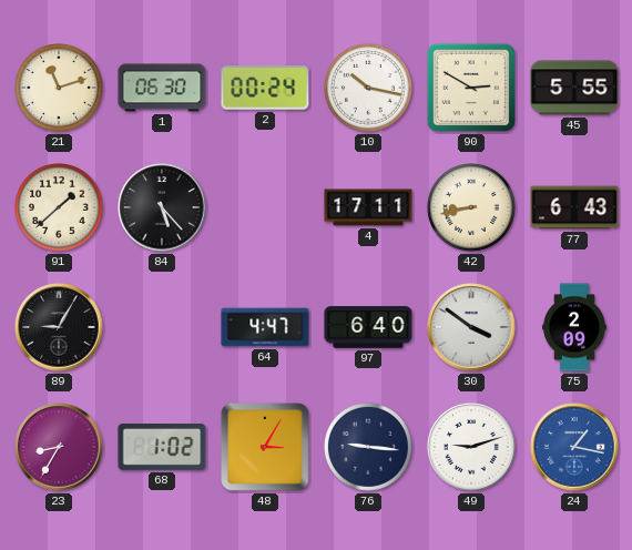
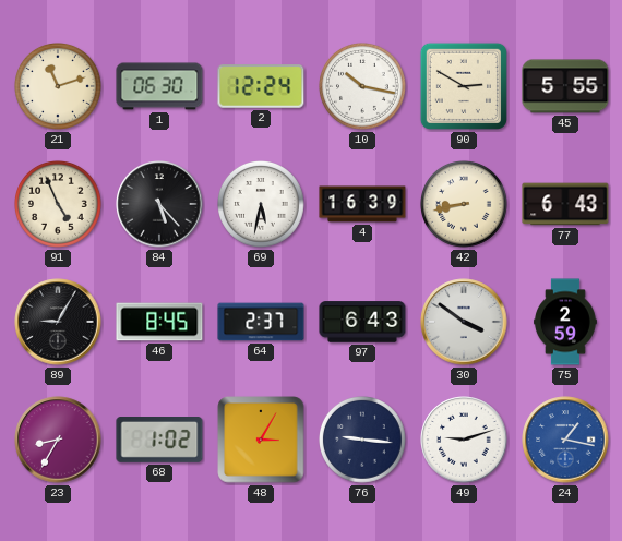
2: 00:24 -> 12:24
91: 1:38 -> 4:56
69: none -> 5:32
4: 17:11 -> 16:39
46: none -> 8:45
64: 4:47 -> 2:37
97: 6:40 -> 6:43
75: 2:09 -> 2:59
